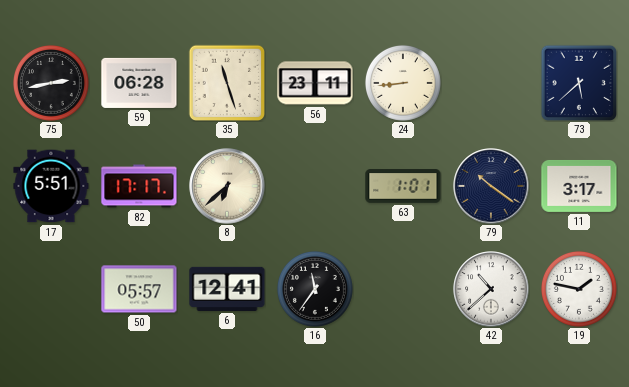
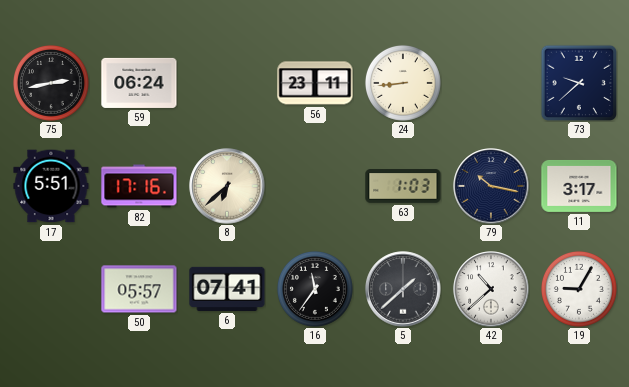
59: 06:28 -> 06:24
35: 11:27 -> none
73: 5:38 -> 9:38
82: 17:17 -> 17:16
63: 1:01 -> 1:03
79: 10:21 -> 10:17
6: 12:41 -> 07:41
5: none -> 1:38
19: 1:47 -> 9:05
